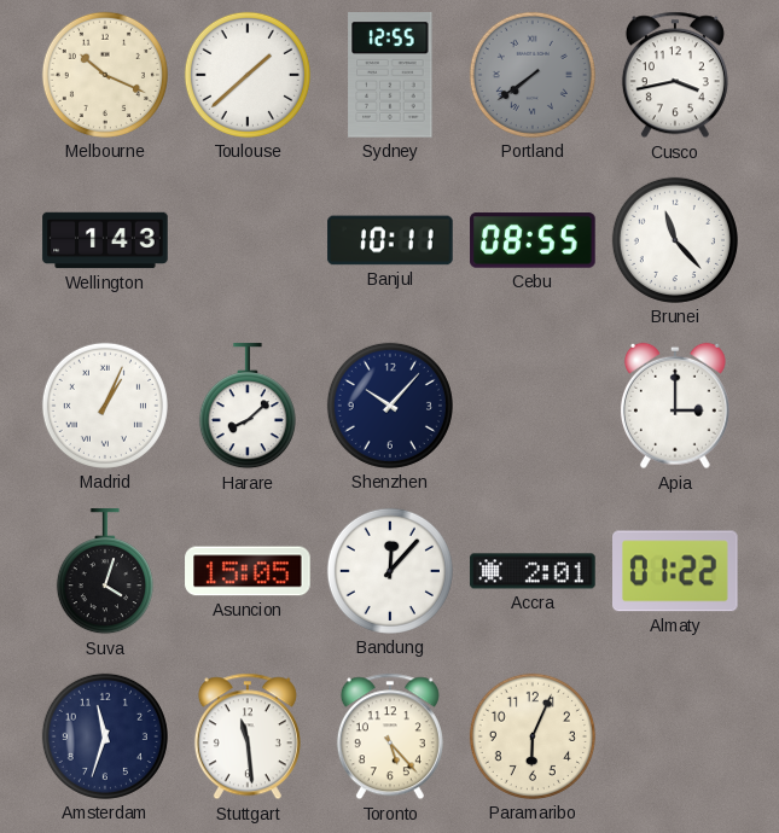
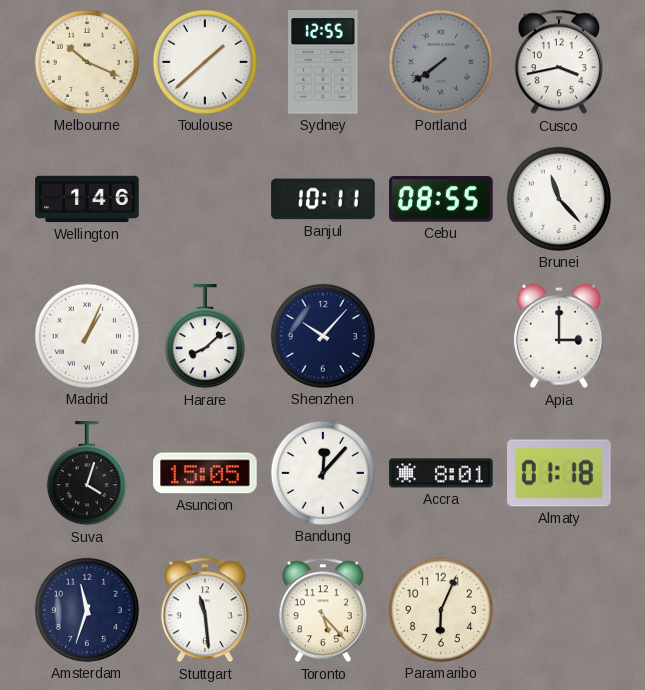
Wellington: 1:43 -> 1:46
Accra: 2:01 -> 8:01
Almaty: 01:22 -> 01:18
